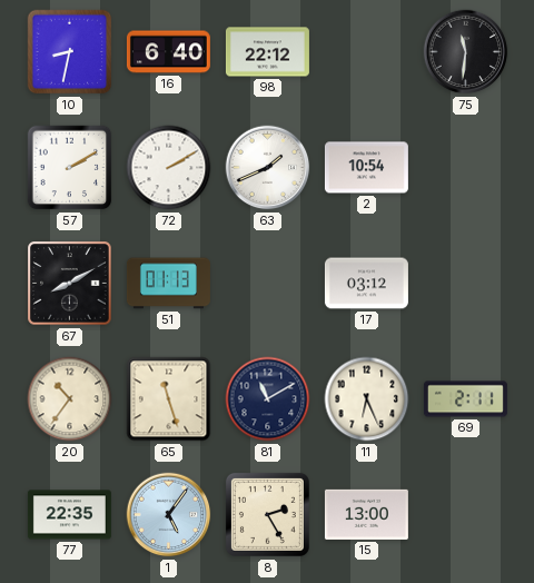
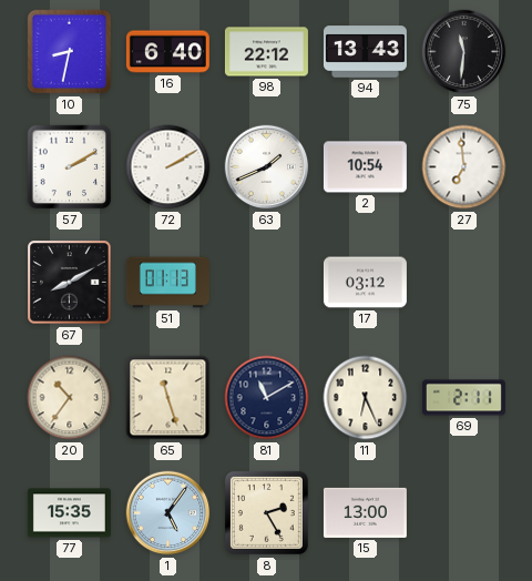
94: none -> 13:43
27: none -> 6:59
77: 22:35 -> 15:35
